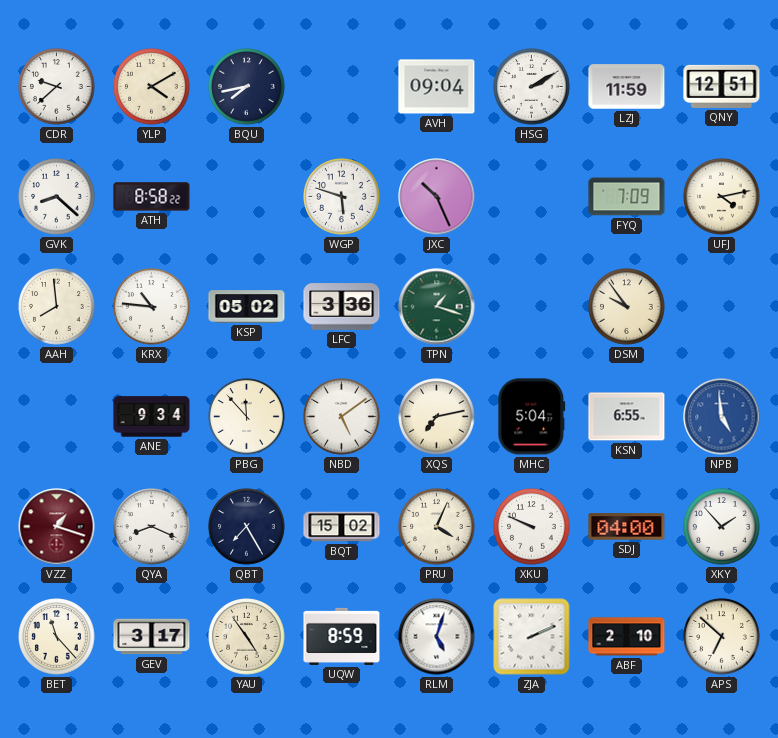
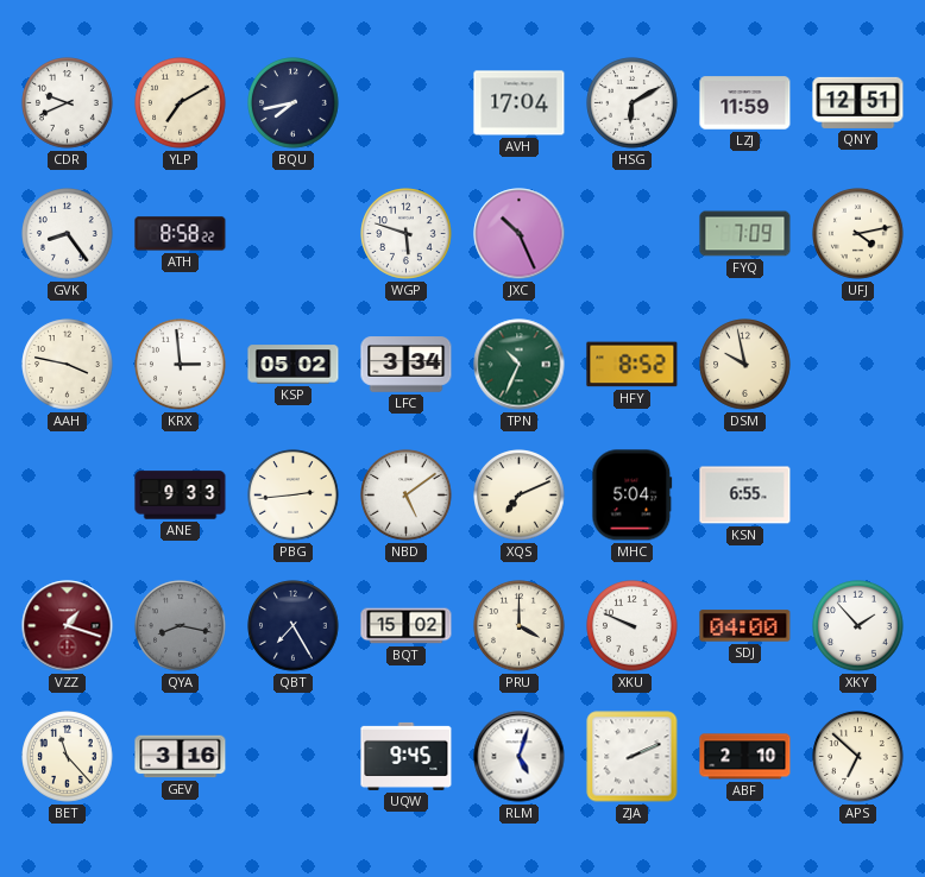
CDR: 9:38 -> 9:41
YLP: 4:10 -> 7:10
AVH: 09:04 -> 17:04
HSG: 2:10 -> 6:10
GVK: 8:22 -> 8:24
AAH: 7:59 -> 3:47
KRX: 10:46 -> 2:59
LFC: 3:36 -> 3:34
TPN: 1:18 -> 10:34
HFY: none -> 8:52
DSM: 9:54 -> 9:58
ANE: 9:34 -> 9:33
PBG: 11:53 -> 2:44
XQS: 7:13 -> 7:11
NPB: 4:59 -> none
QYA: 8:19 -> 8:17
QYA dial: white -> grey
PRU: 4:04 -> 4:00
GEV: 3:17 -> 3:16
YAU: 4:54 -> none
UQW: 8:59 -> 9:45
